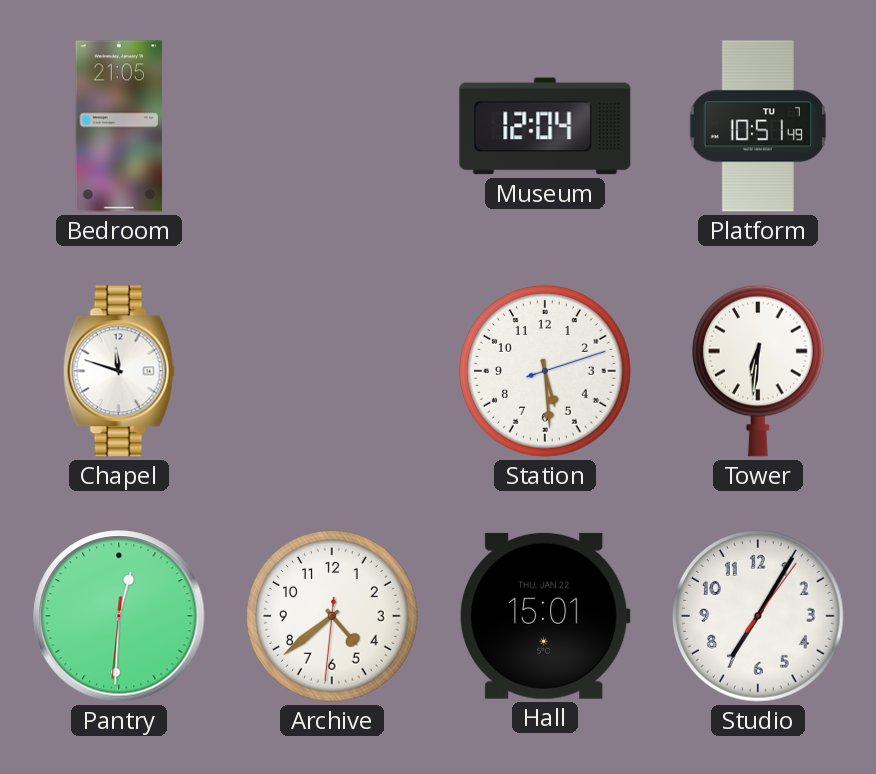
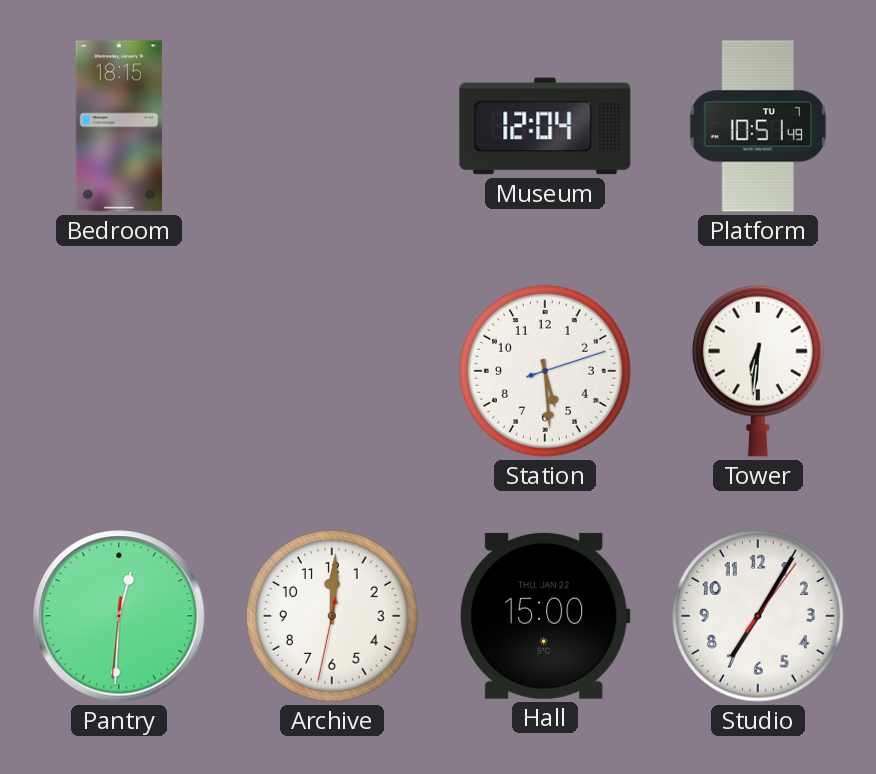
Bedroom: 21:05 -> 18:15
Chapel: 11:48 -> none
Archive: 4:38 -> 12:00
Hall: 15:01 -> 15:00
